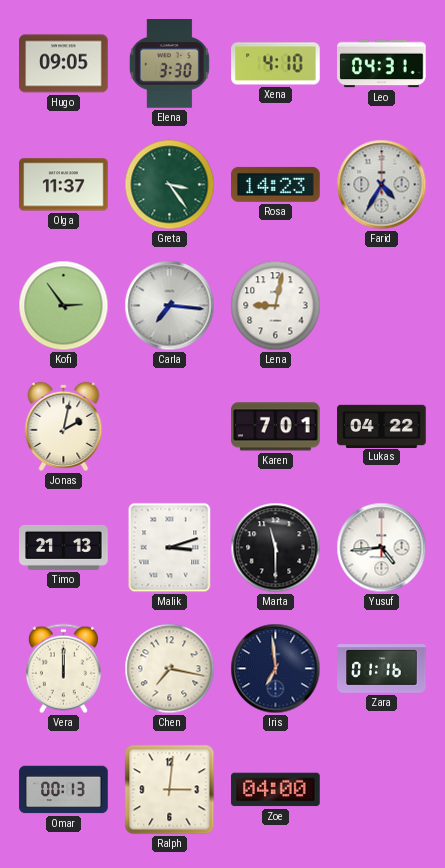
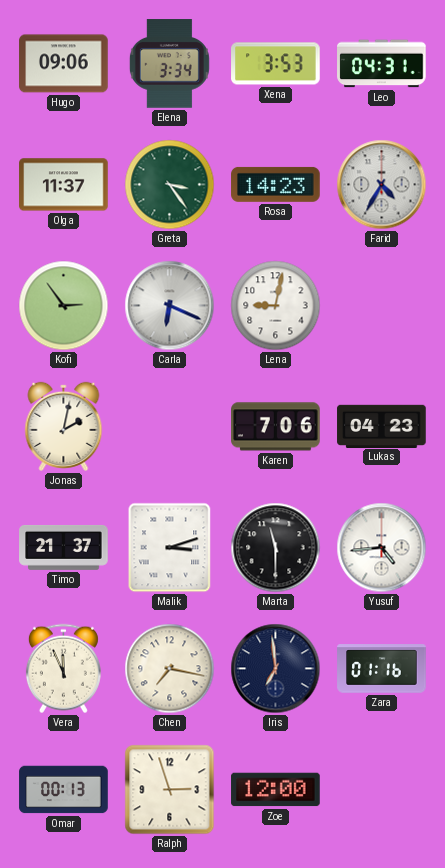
Hugo: 09:05 -> 09:06
Elena: 3:30 -> 3:34
Xena: 4:10 -> 3:53
Carla: 7:16 -> 6:19
Karen: 7:01 -> 7:06
Lukas: 04:22 -> 04:23
Timo: 21:13 -> 21:37
Vera: 12:00 -> 11:56
Ralph: 3:01 -> 2:57
Zoe: 04:00 -> 12:00
